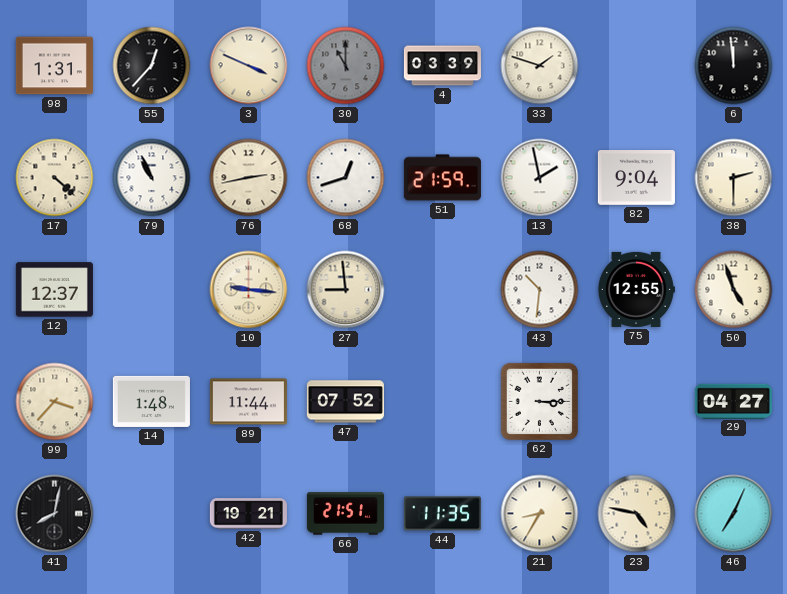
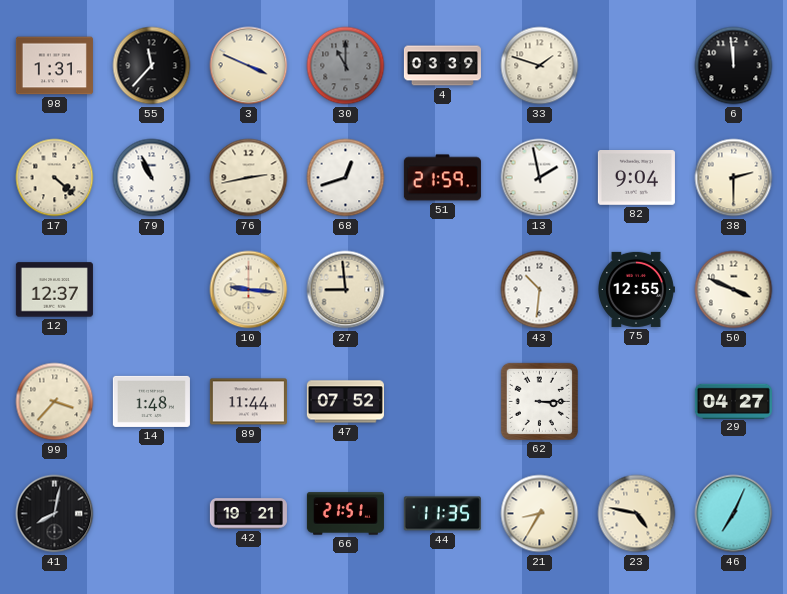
55: 12:37 -> 11:37
50: 4:57 -> 3:49
